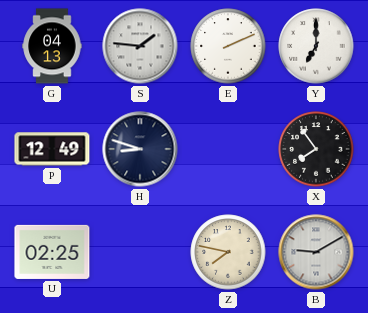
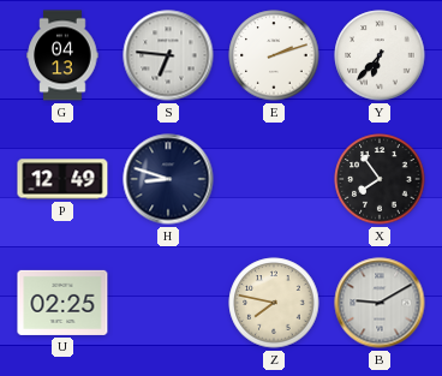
S: 1:46 -> 6:46
E: 2:11 -> 2:12
Y: 7:00 -> 6:37
